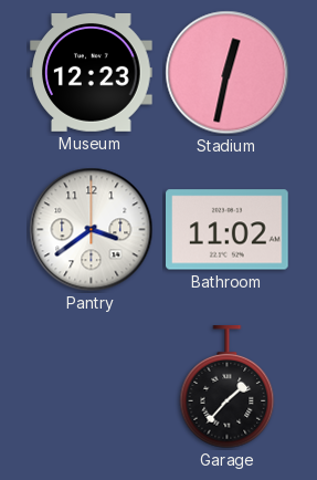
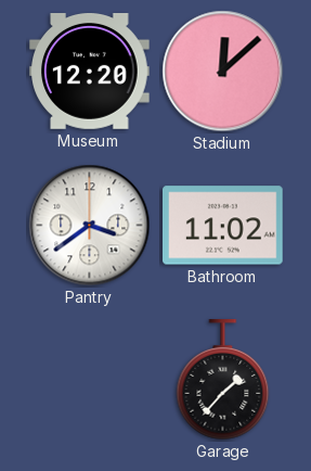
Museum: 12:23 -> 12:20
Stadium: 12:32 -> 12:08
